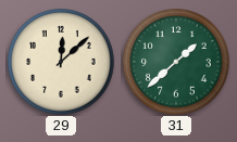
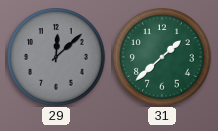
29 dial: cream -> grey
